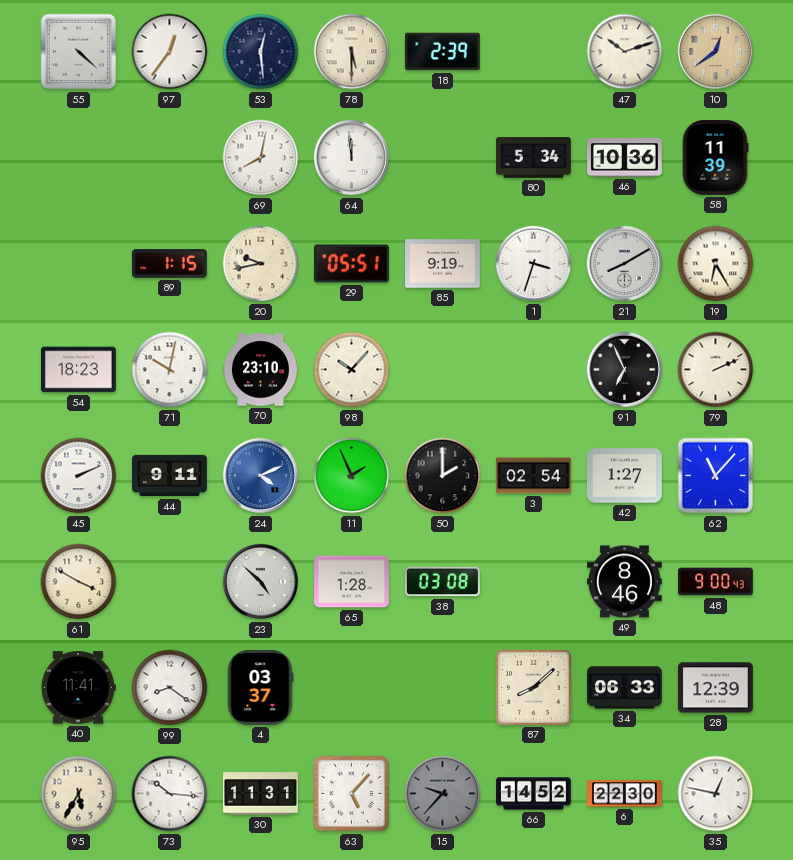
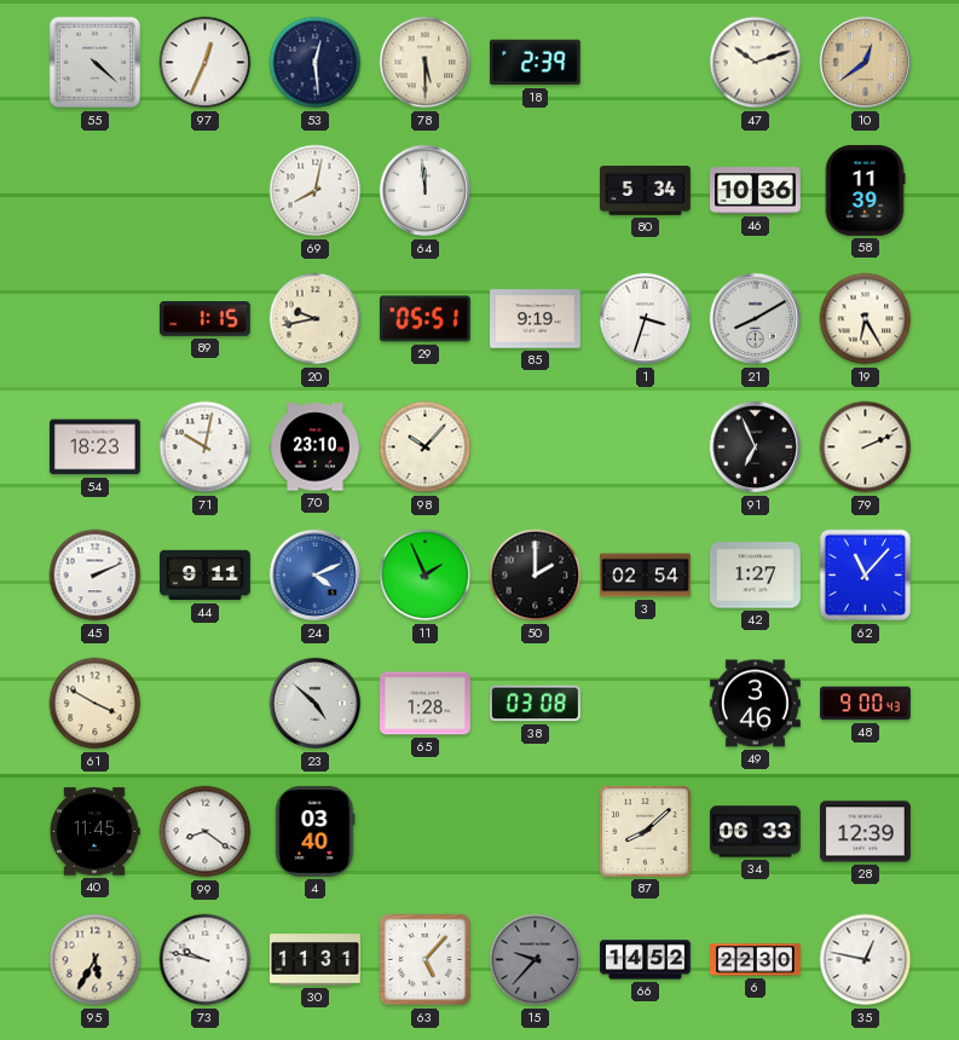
97: 12:36 -> 12:34
49: 8:46 -> 3:46
40: 11:41 -> 11:45
4: 03:37 -> 03:40
73: 10:16 -> 9:47
